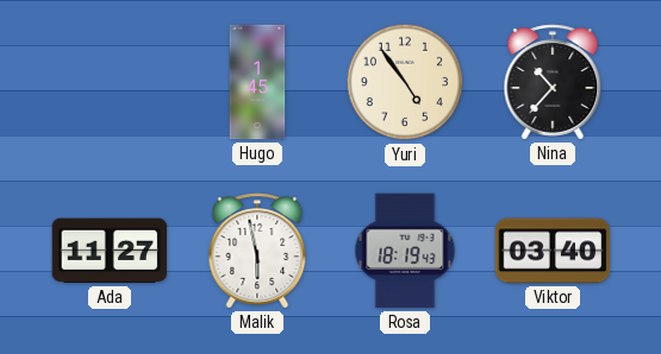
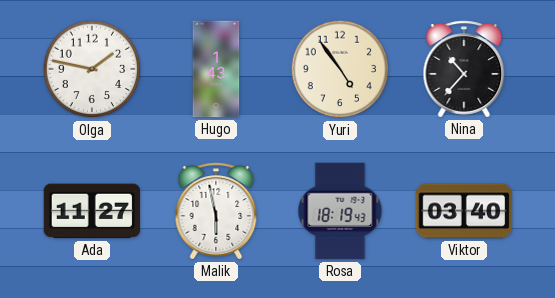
Olga: none -> 1:47
Hugo: 1:45 -> 1:43
